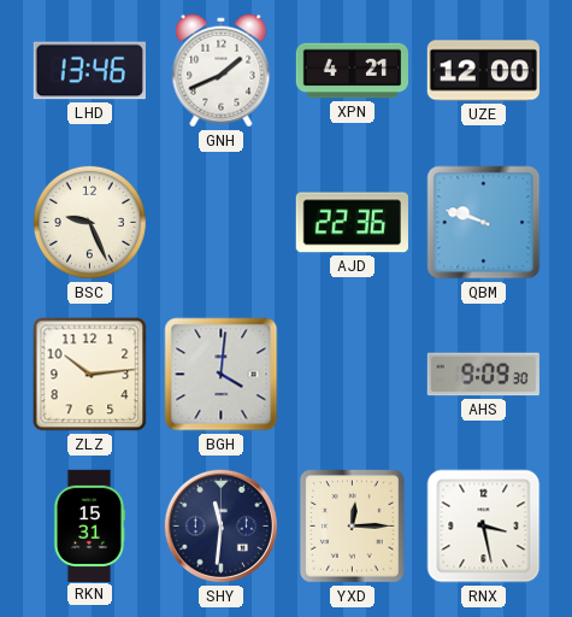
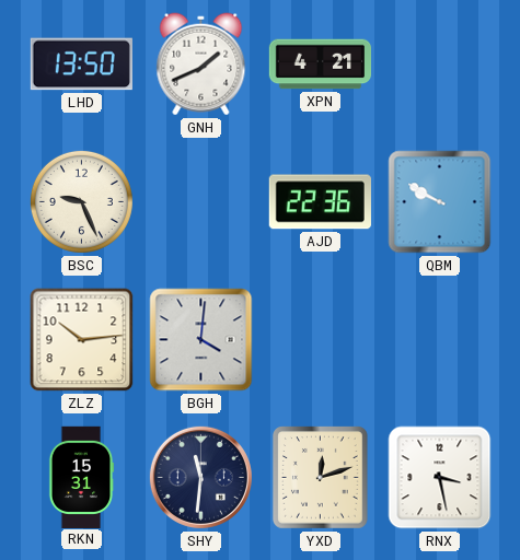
LHD: 13:46 -> 13:50
UZE: 12:00 -> none
QBM: 9:48 -> 9:50
AHS: 9:09 -> none
YXD: 12:15 -> 12:12
